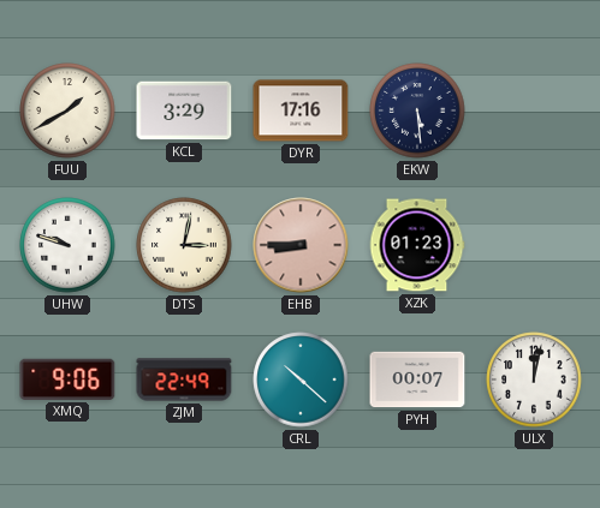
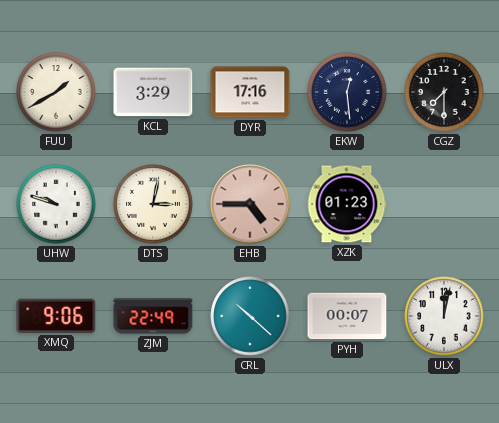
EKW: 5:29 -> 12:29
CGZ: none -> 7:30
EHB: 8:45 -> 4:45
